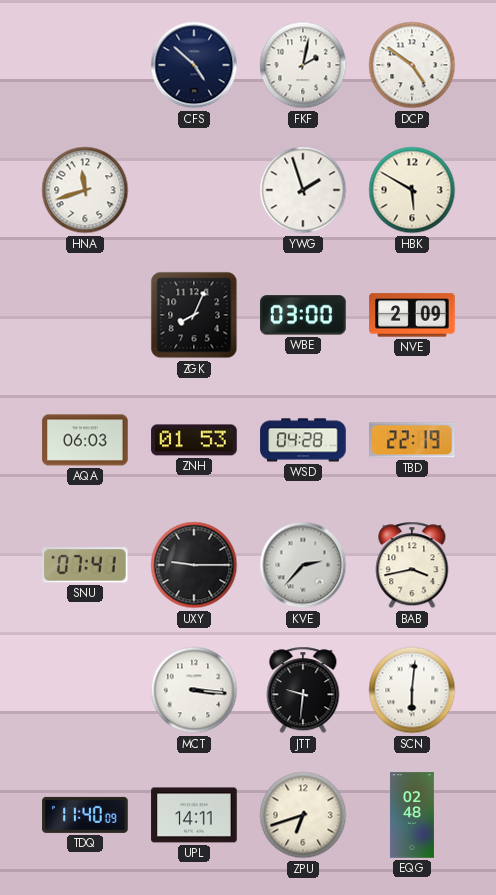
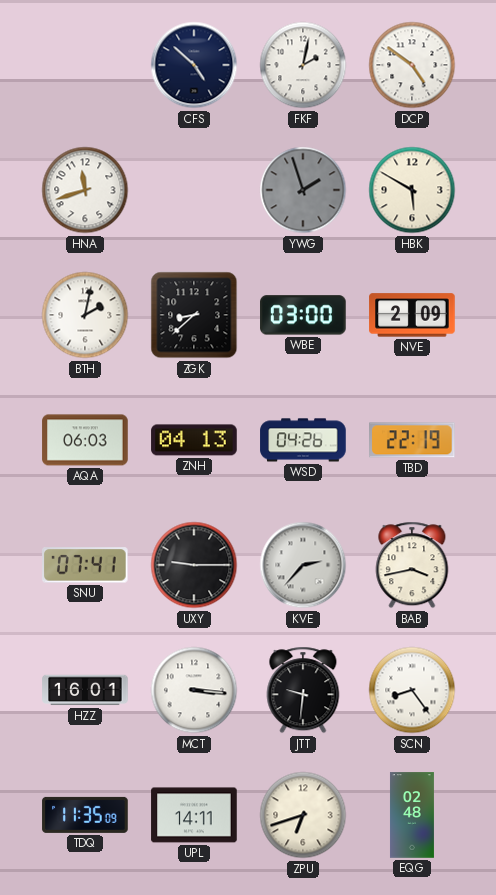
YWG dial: white -> grey
BTH: none -> 2:02
ZGK: 8:04 -> 8:38
ZNH: 01:53 -> 04:13
WSD: 04:28 -> 04:26
HZZ: none -> 16:01
SCN: 6:01 -> 8:24
TDQ: 11:40 -> 11:35
